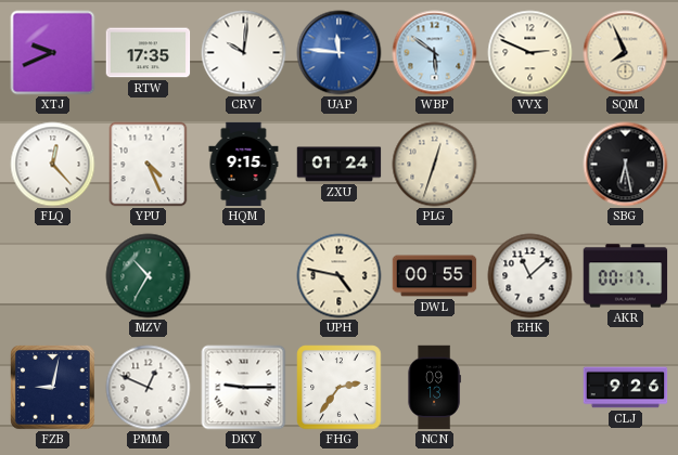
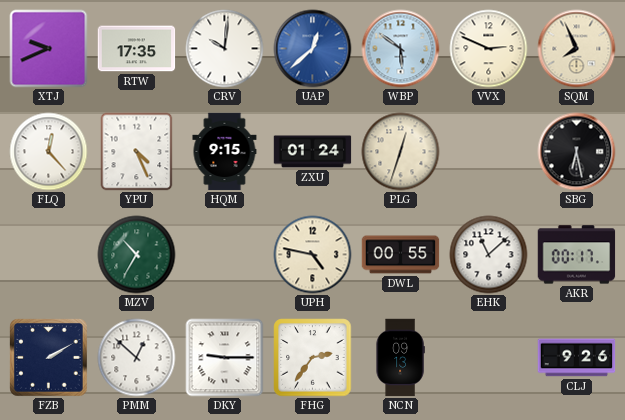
UAP: 11:46 -> 12:38
FZB: 9:02 -> 2:10
PMM: 12:49 -> 12:52
